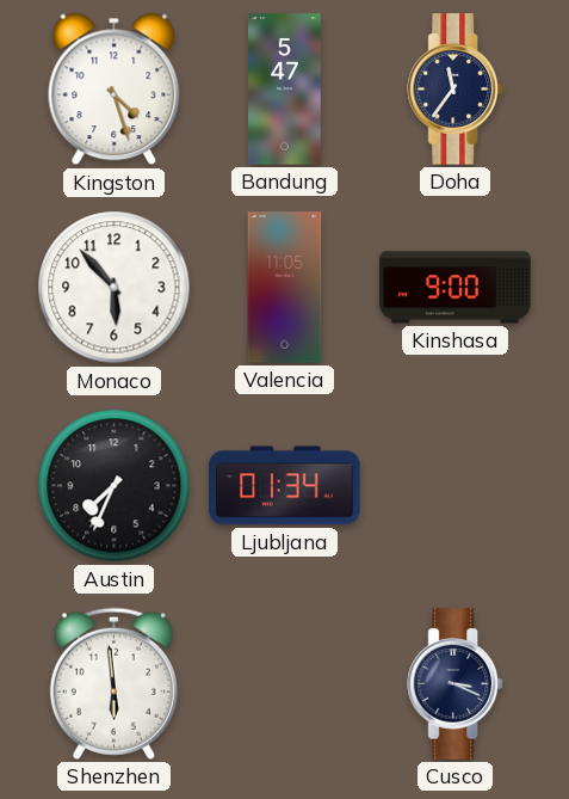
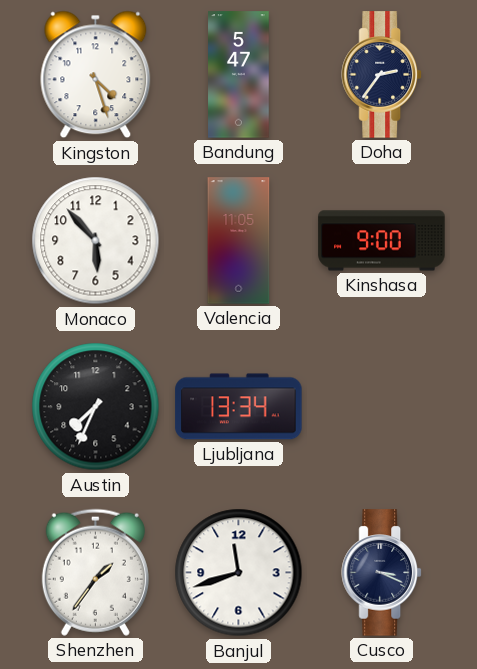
Doha: 11:36 -> 2:36
Ljubljana: 01:34 -> 13:34
Shenzhen: 5:59 -> 1:36
Banjul: none -> 11:42
